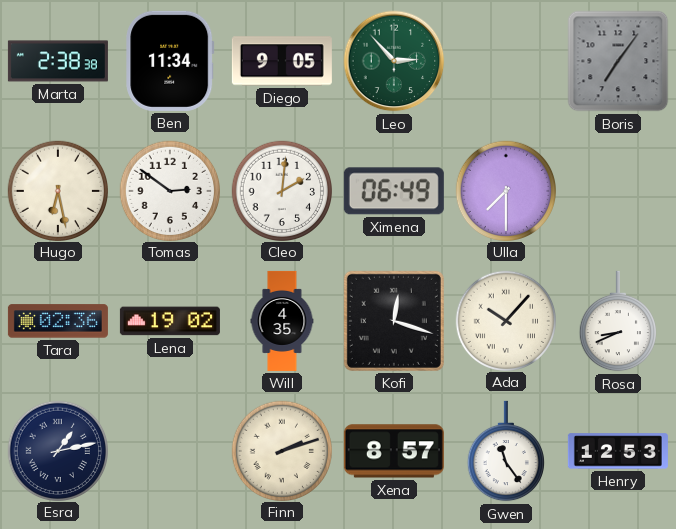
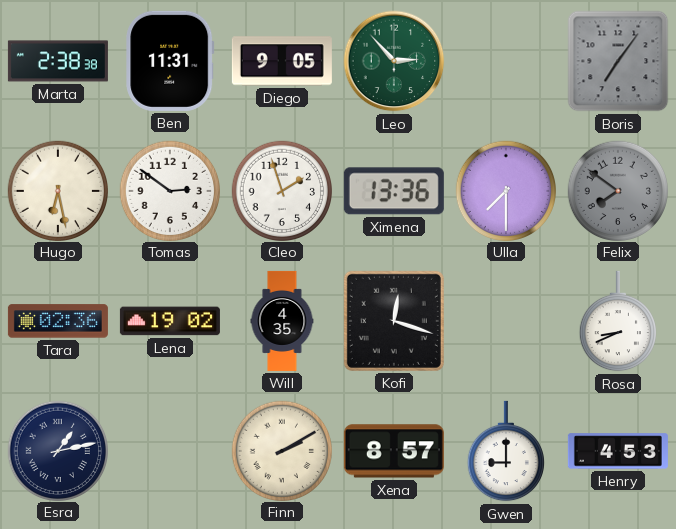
Ben: 11:34 -> 11:31
Cleo: 2:01 -> 1:57
Ximena: 06:49 -> 13:36
Felix: none -> 7:51
Ada: 10:07 -> none
Finn: 2:12 -> 2:10
Gwen: 11:24 -> 9:00
Henry: 12:53 -> 4:53
